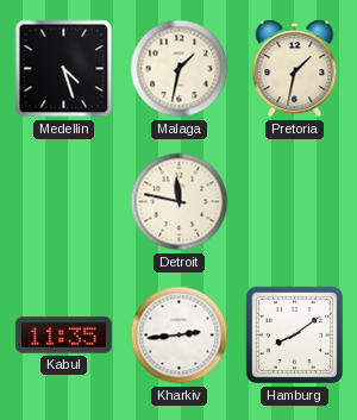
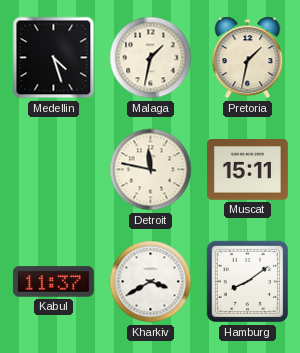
Muscat: none -> 15:11
Kabul: 11:35 -> 11:37
Kharkiv: 2:44 -> 3:40
